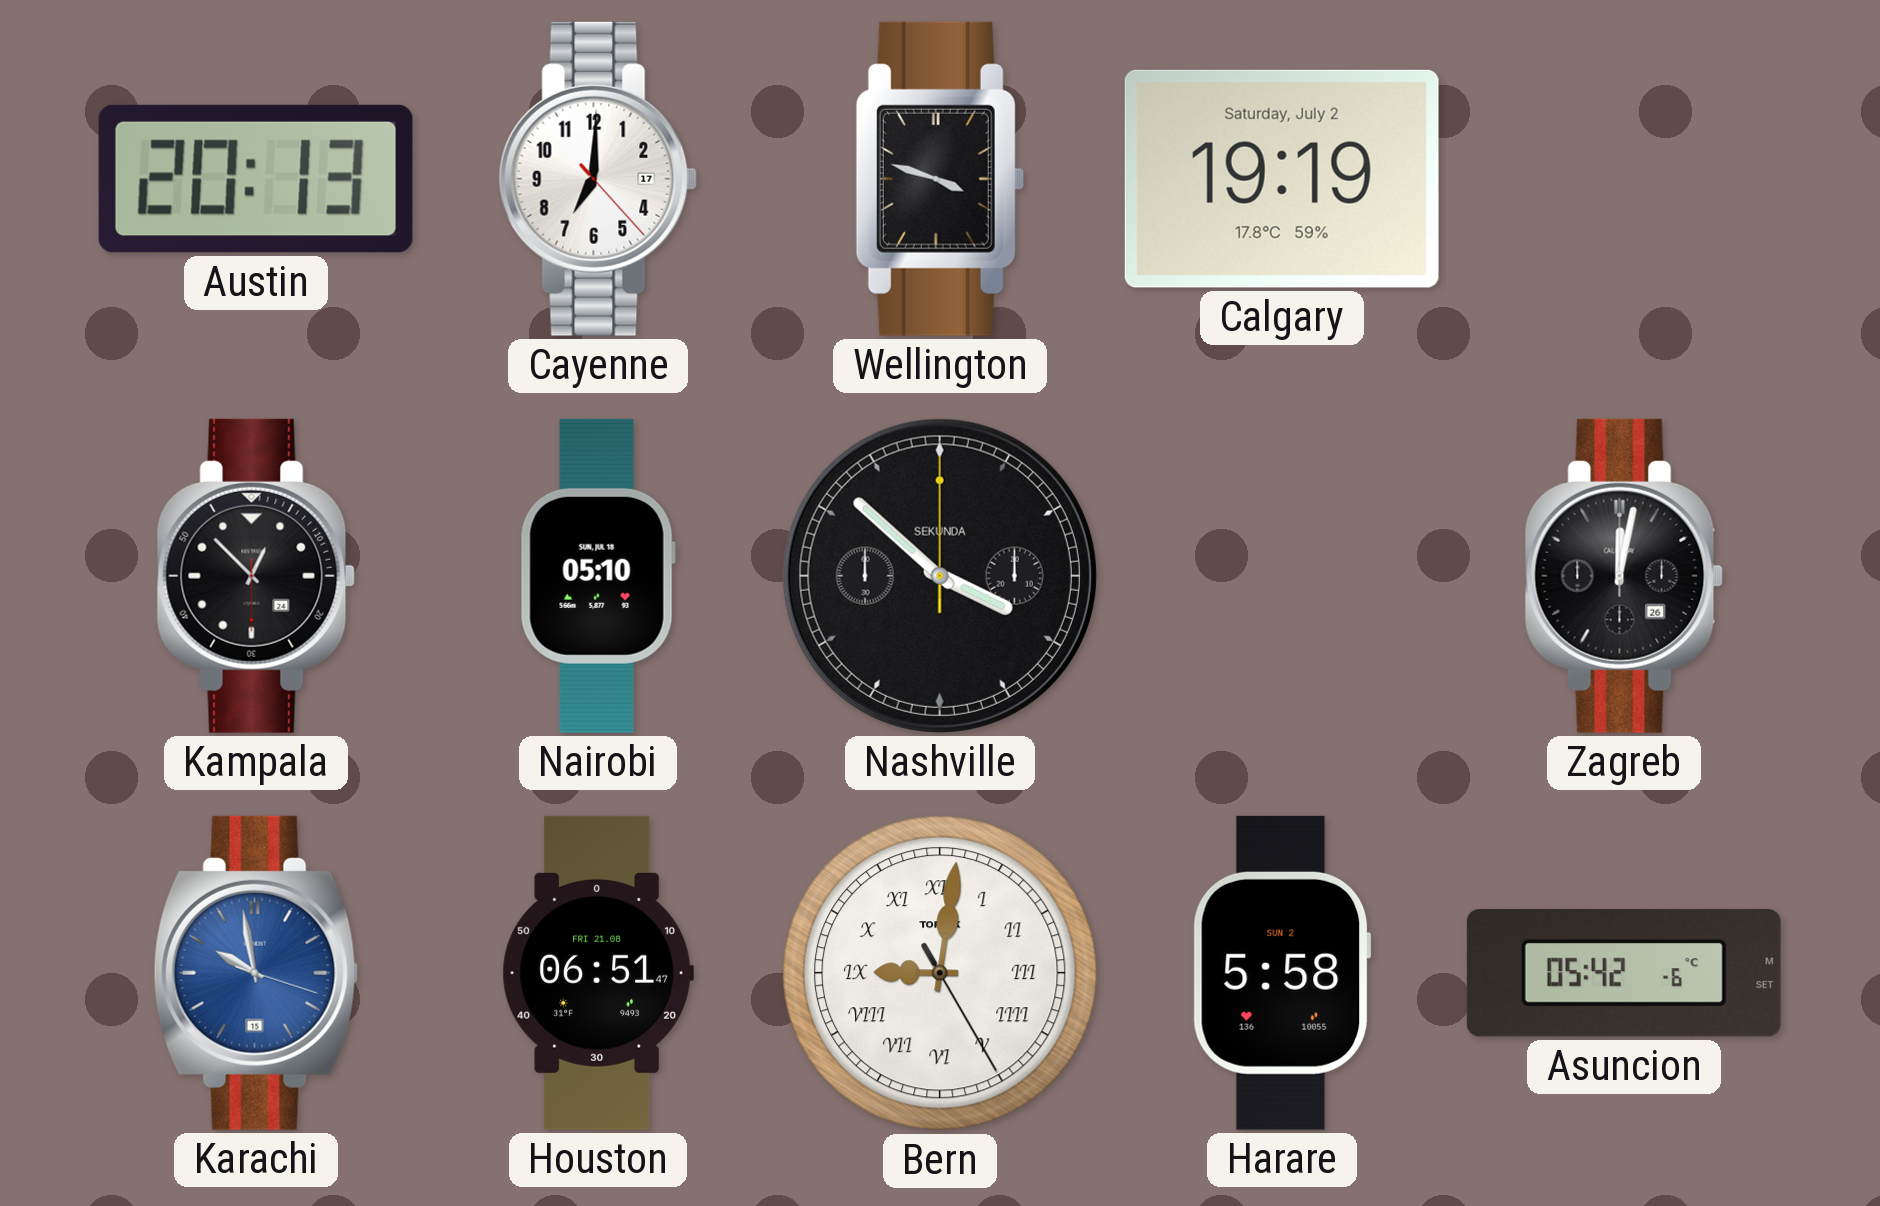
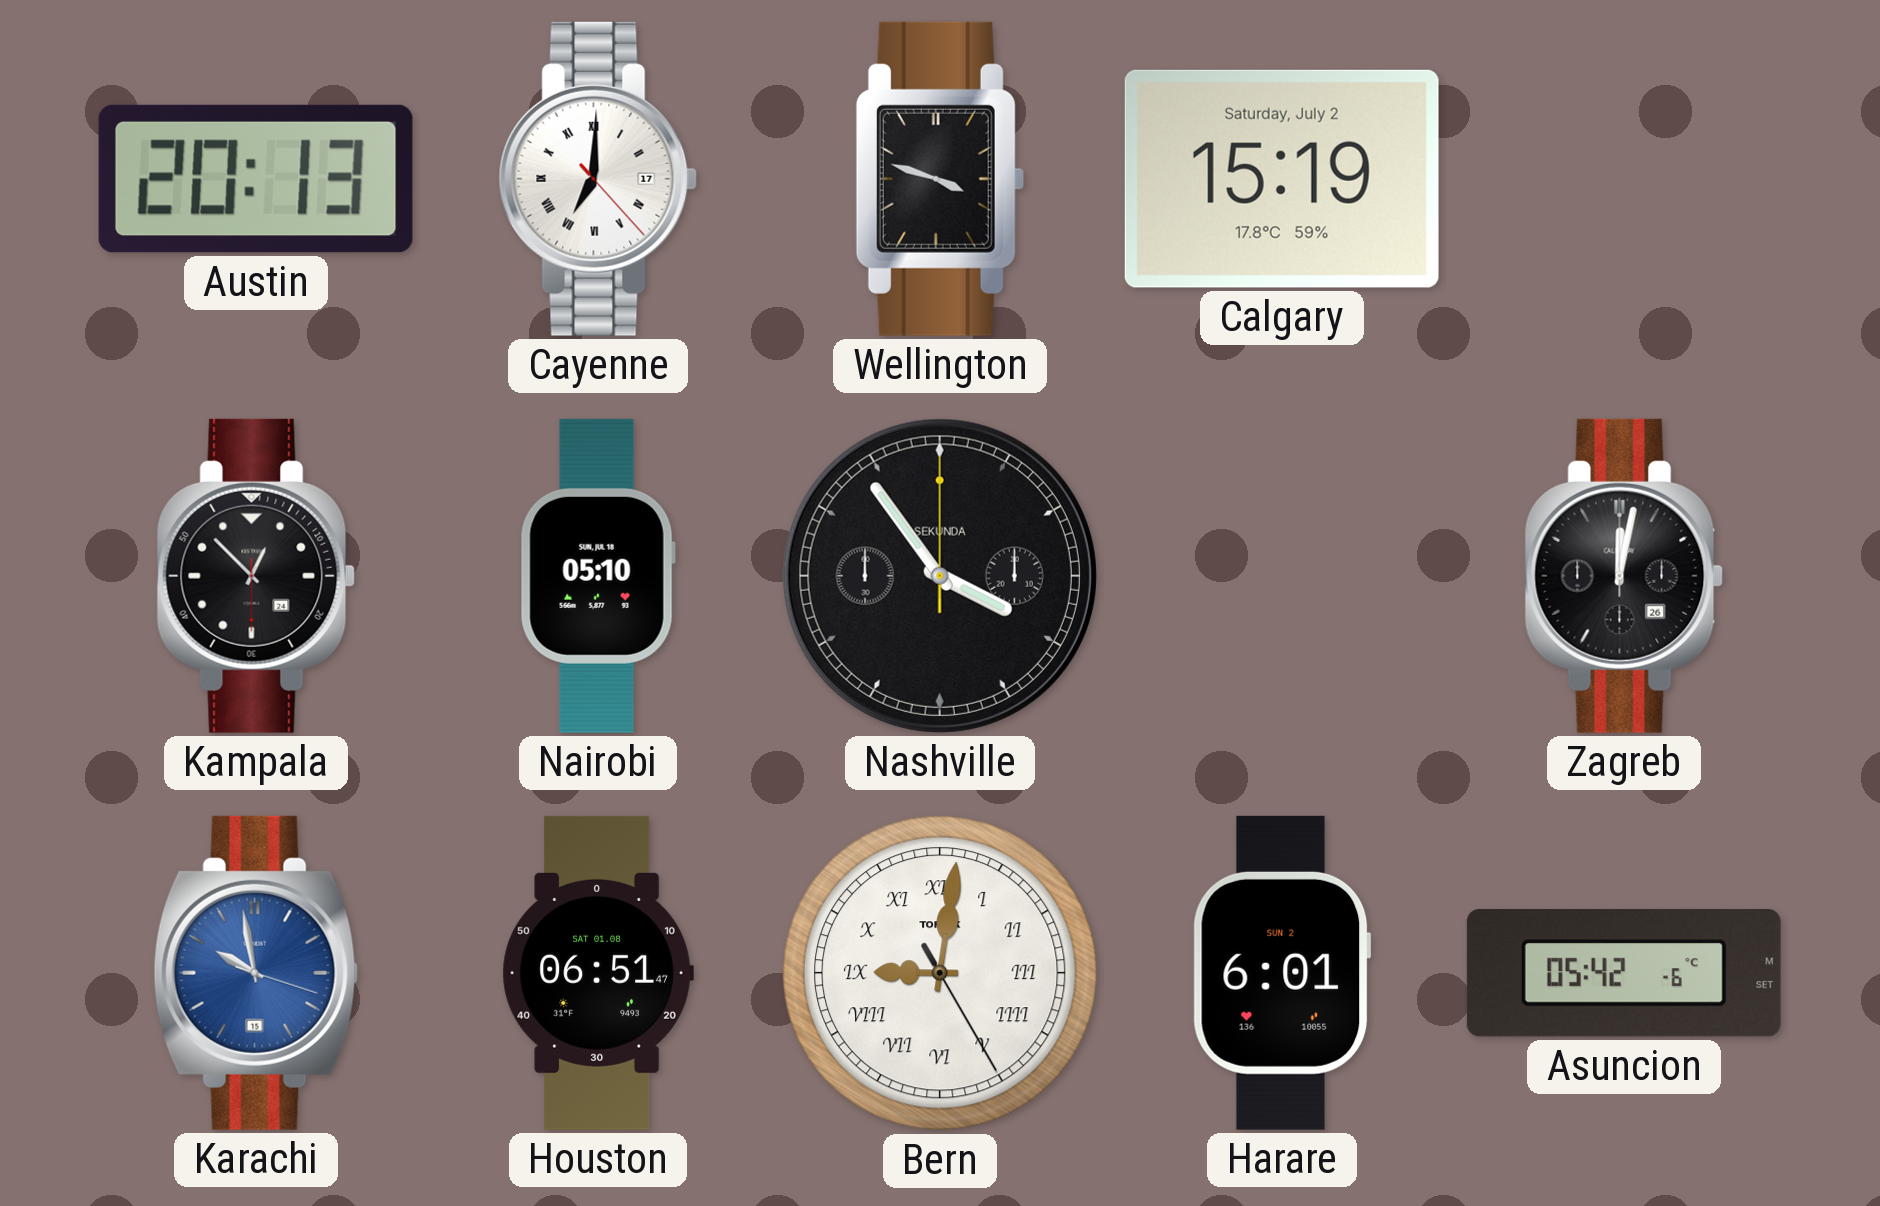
Cayenne numerals: Arabic -> Roman
Calgary: 19:19 -> 15:19
Nashville: 3:52 -> 3:54
Houston date: FRI 21.08 -> SAT 01.08
Harare: 5:58 -> 6:01
